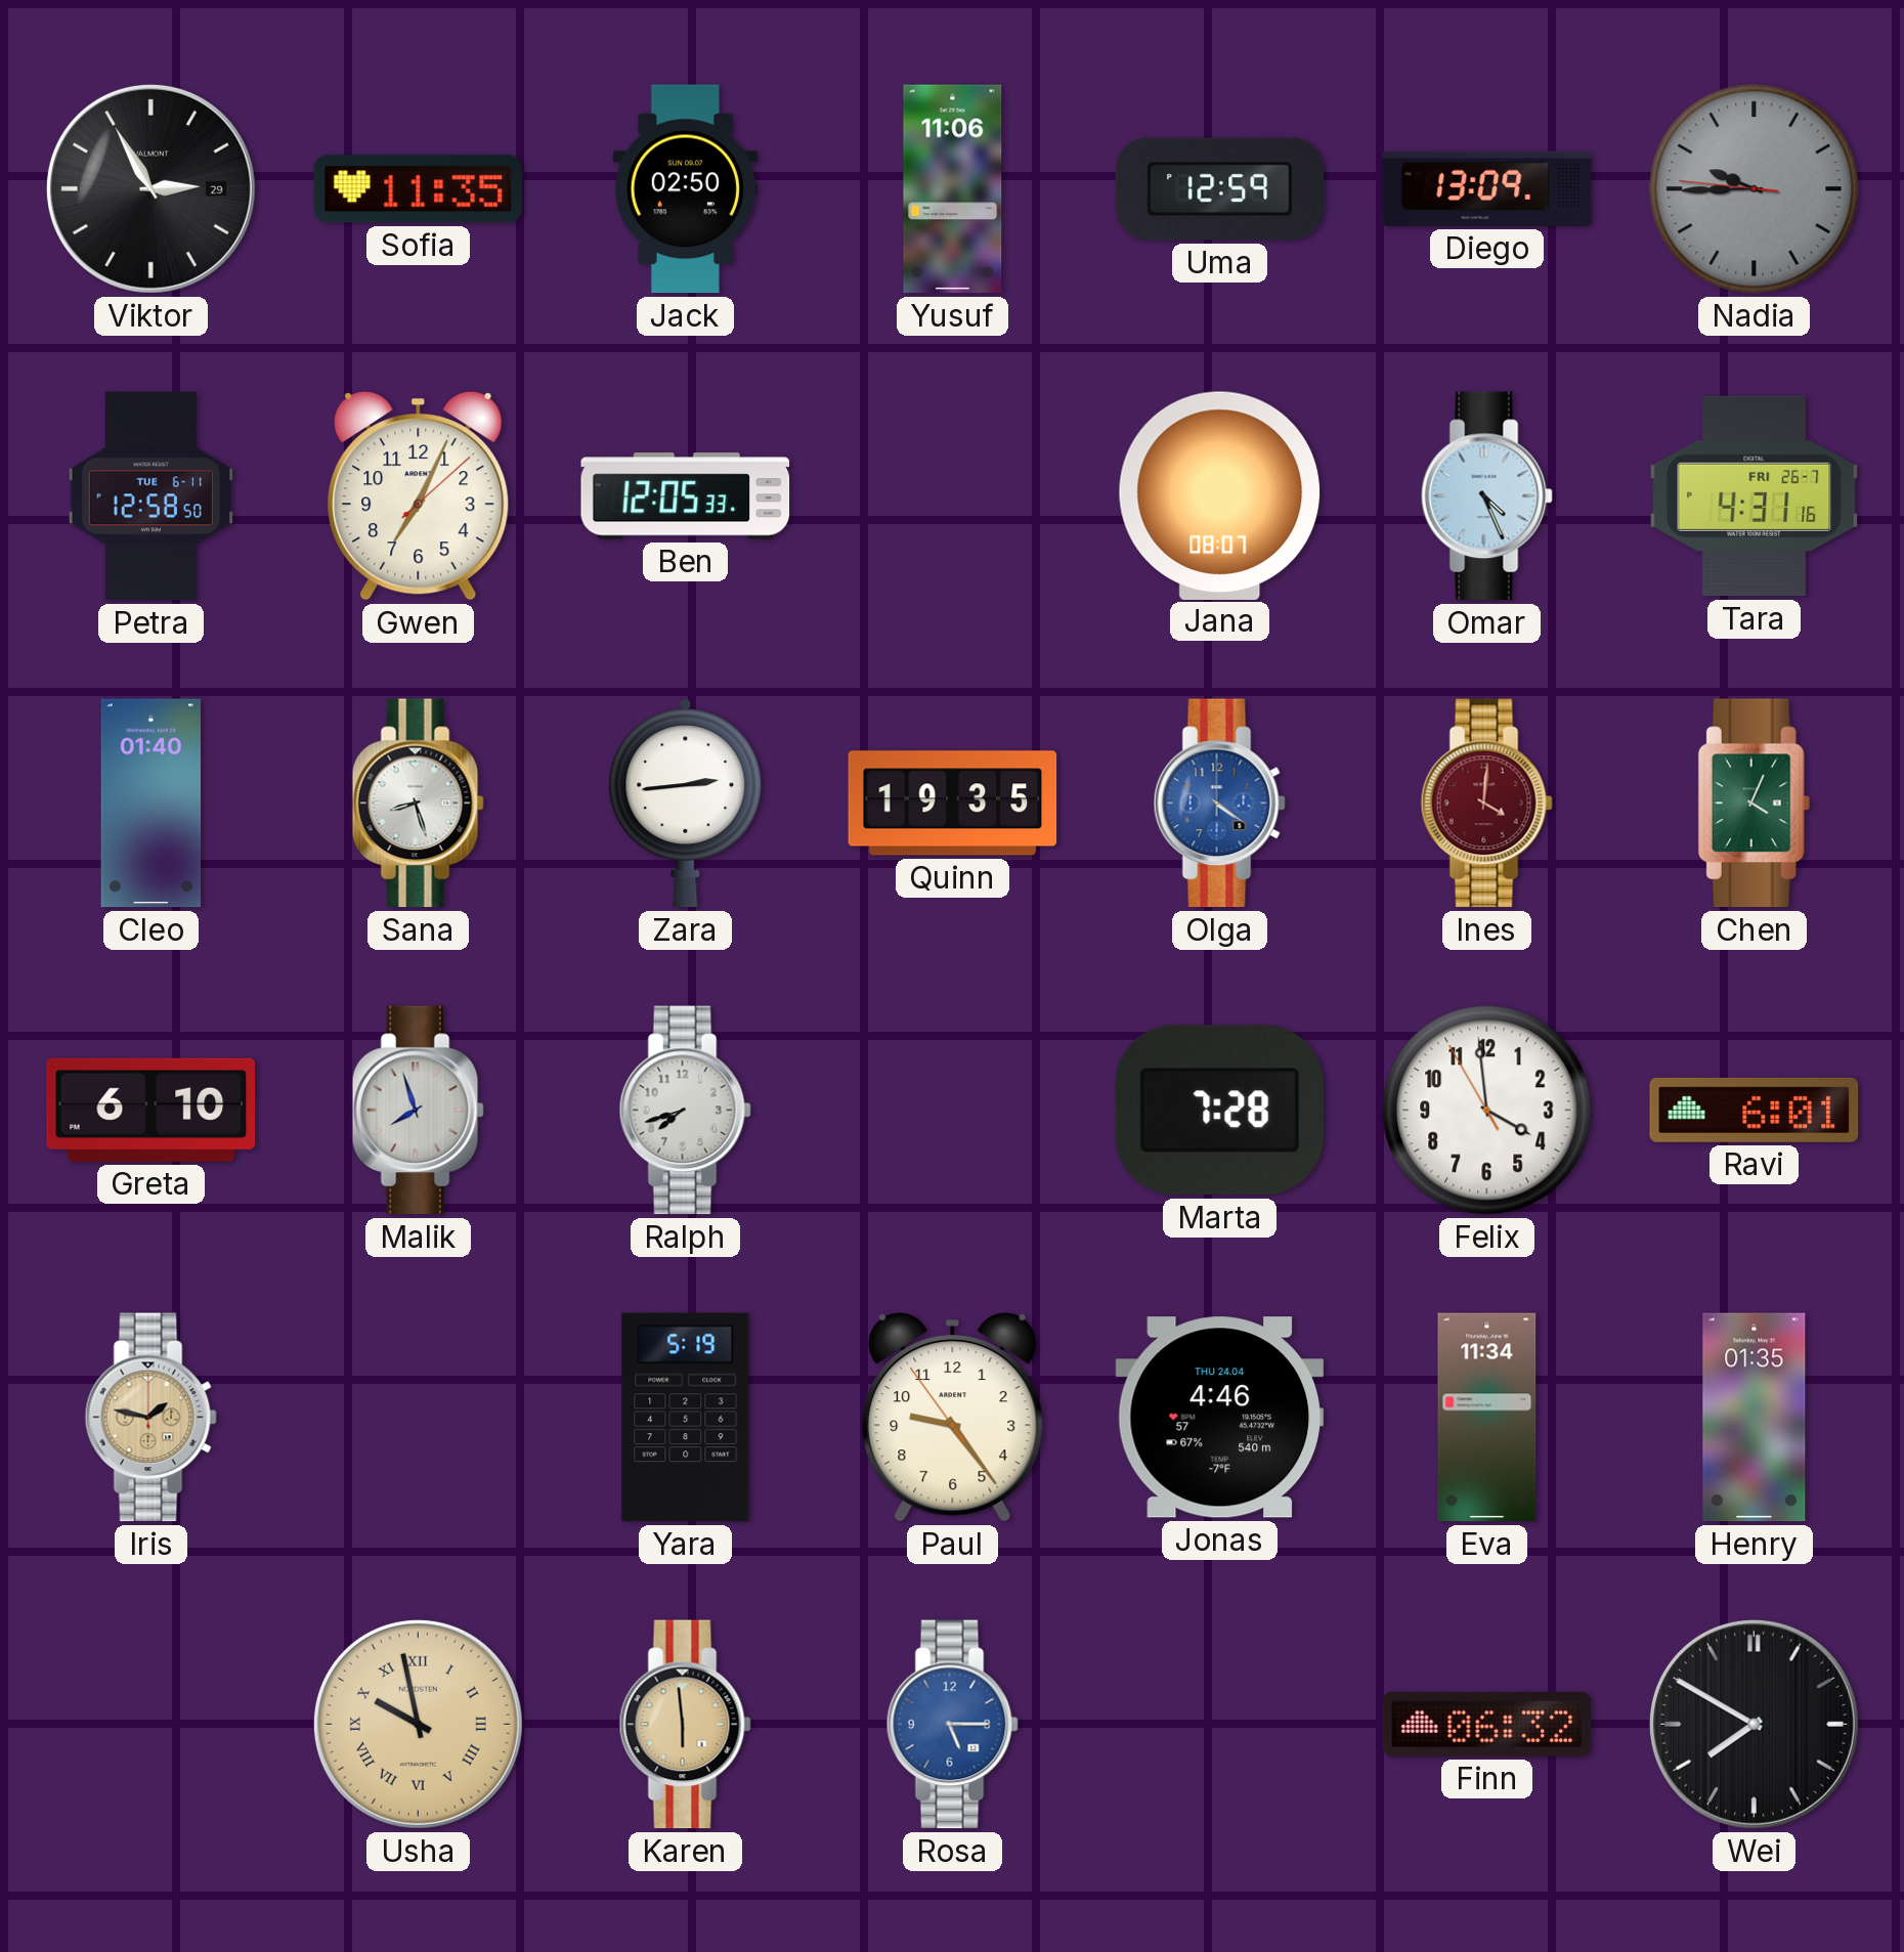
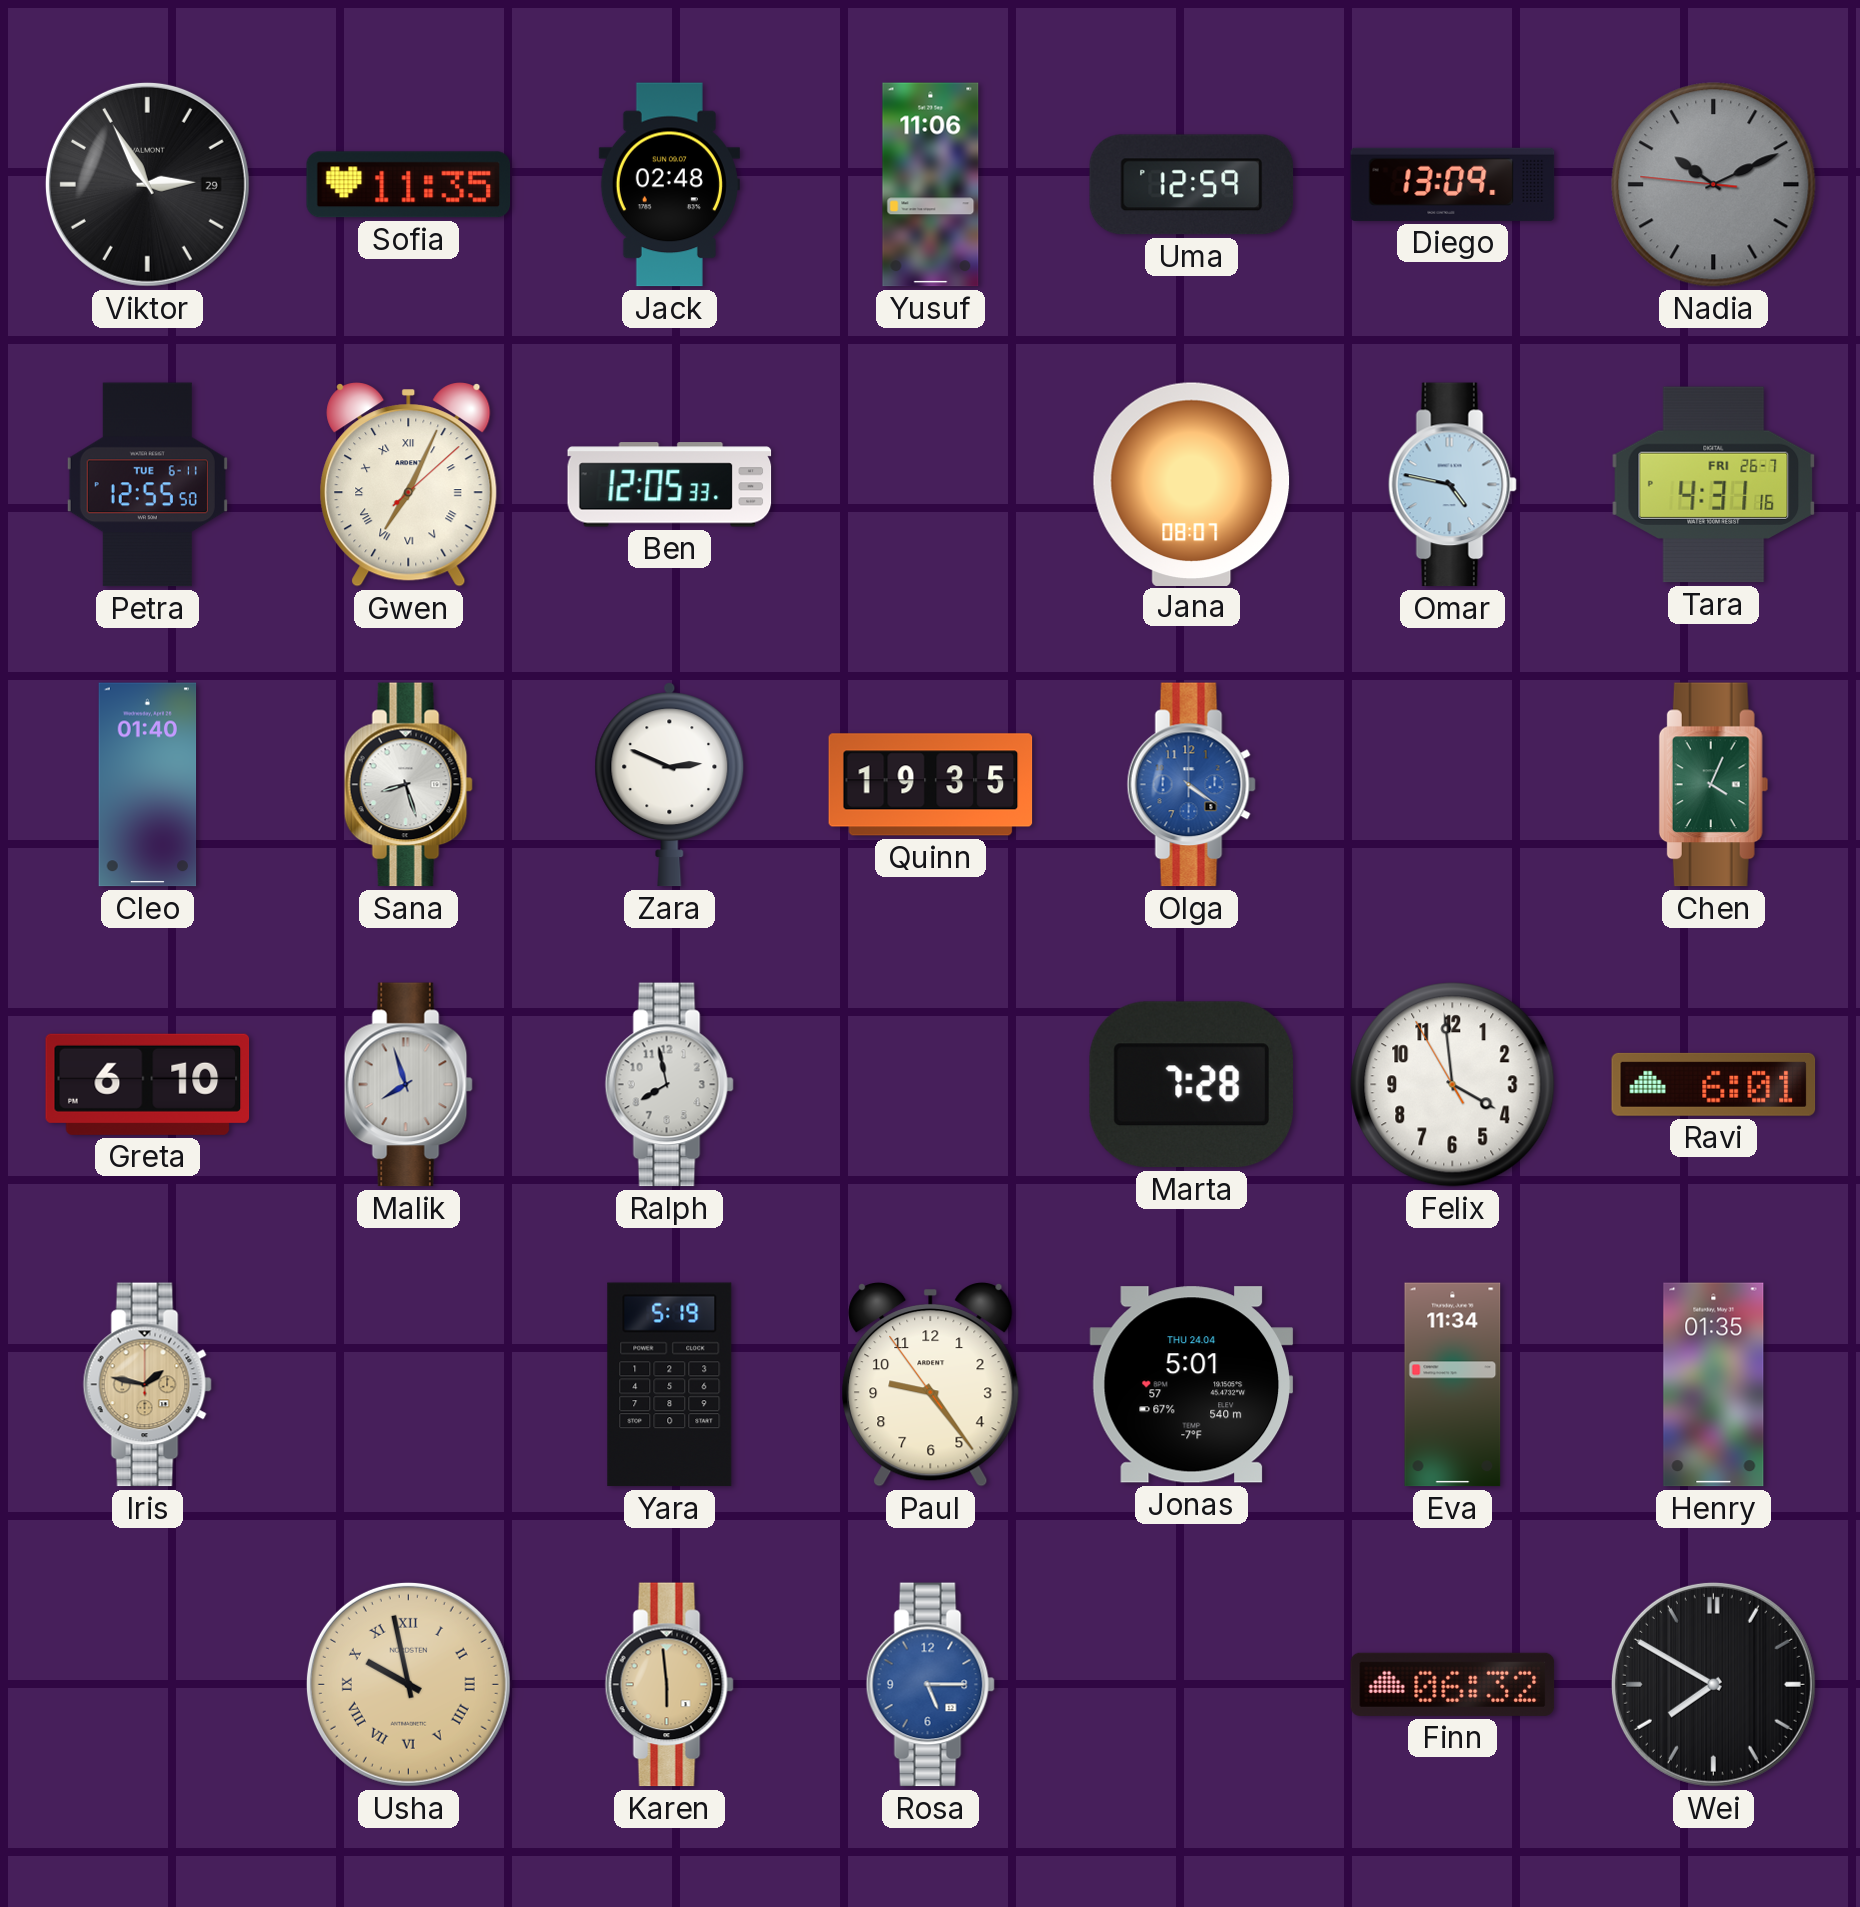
Jack: 02:50 -> 02:48
Nadia: 9:44 -> 10:10
Petra: 12:58 -> 12:55
Gwen numerals: Arabic -> Roman
Omar: 4:26 -> 4:47
Zara: 2:44 -> 2:49
Ines: 4:01 -> none
Ralph: 7:42 -> 7:58
Jonas: 4:46 -> 5:01
